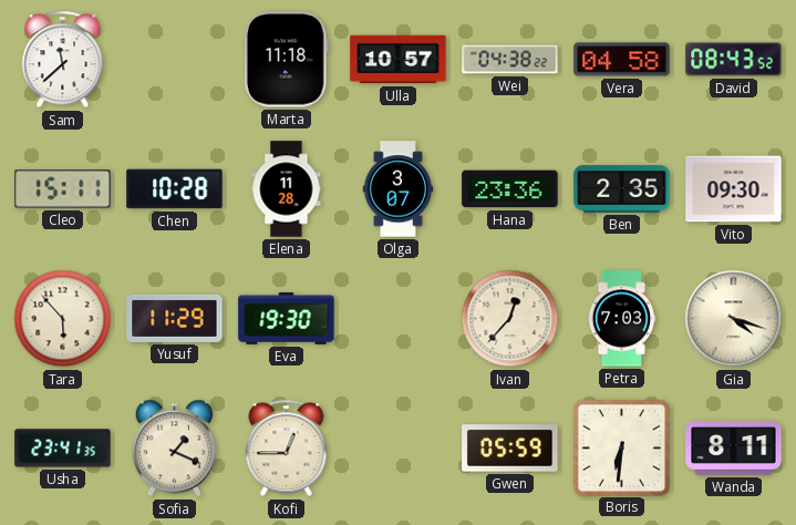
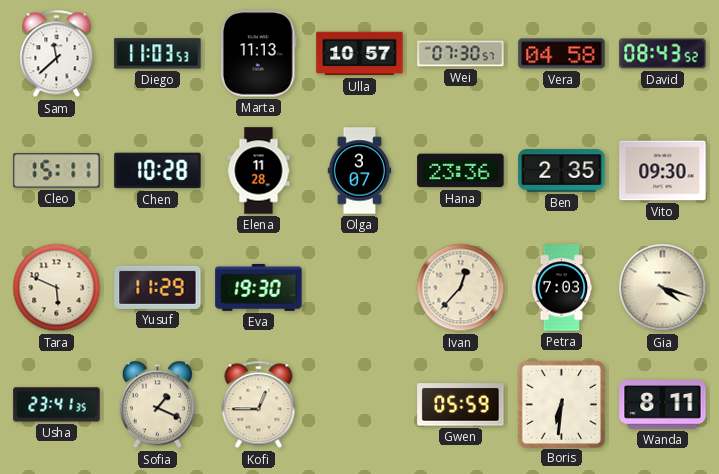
Diego: none -> 11:03
Marta: 11:18 -> 11:13
Wei: 04:38 -> 07:30
Tara: 5:53 -> 5:49
